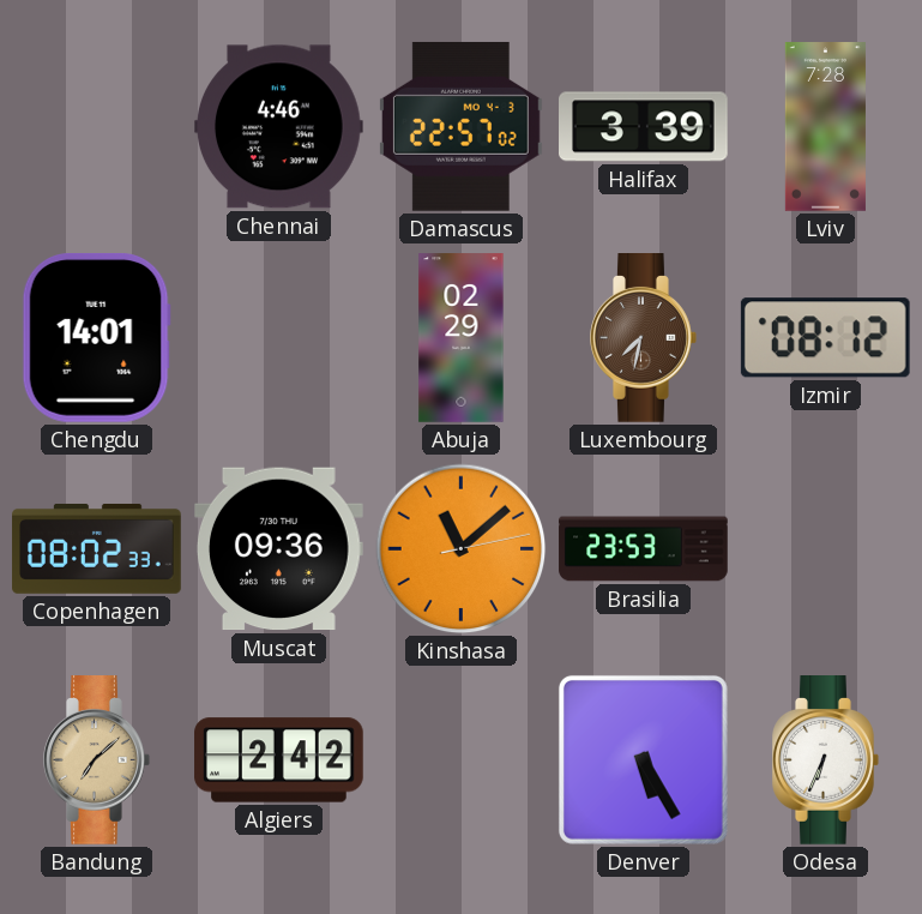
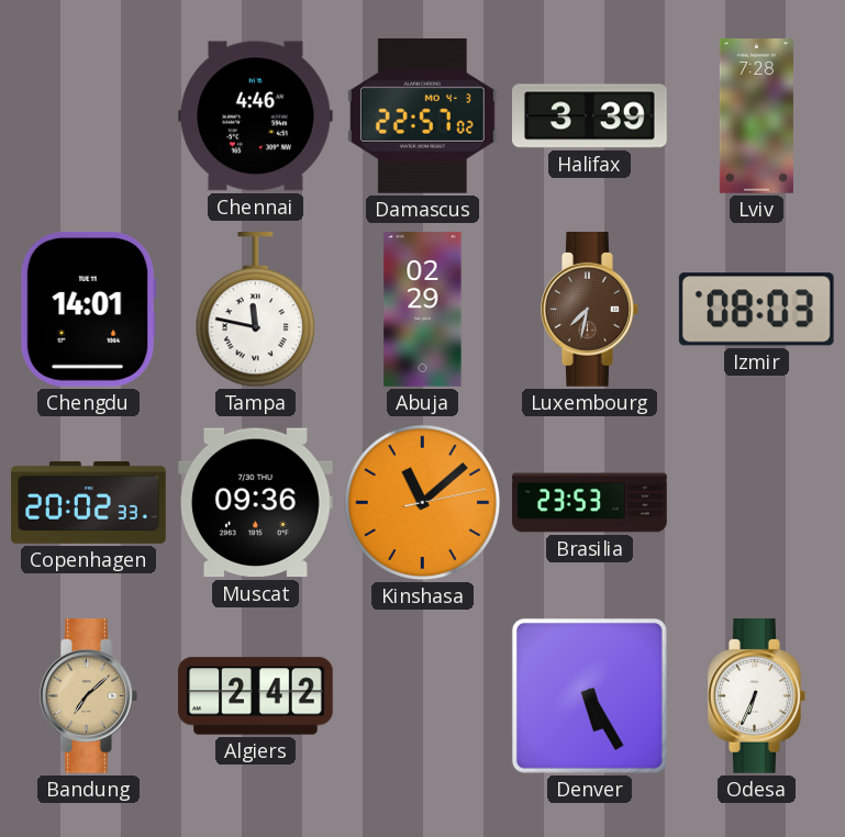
Tampa: none -> 11:47
Izmir: 08:12 -> 08:03
Copenhagen: 08:02 -> 20:02
